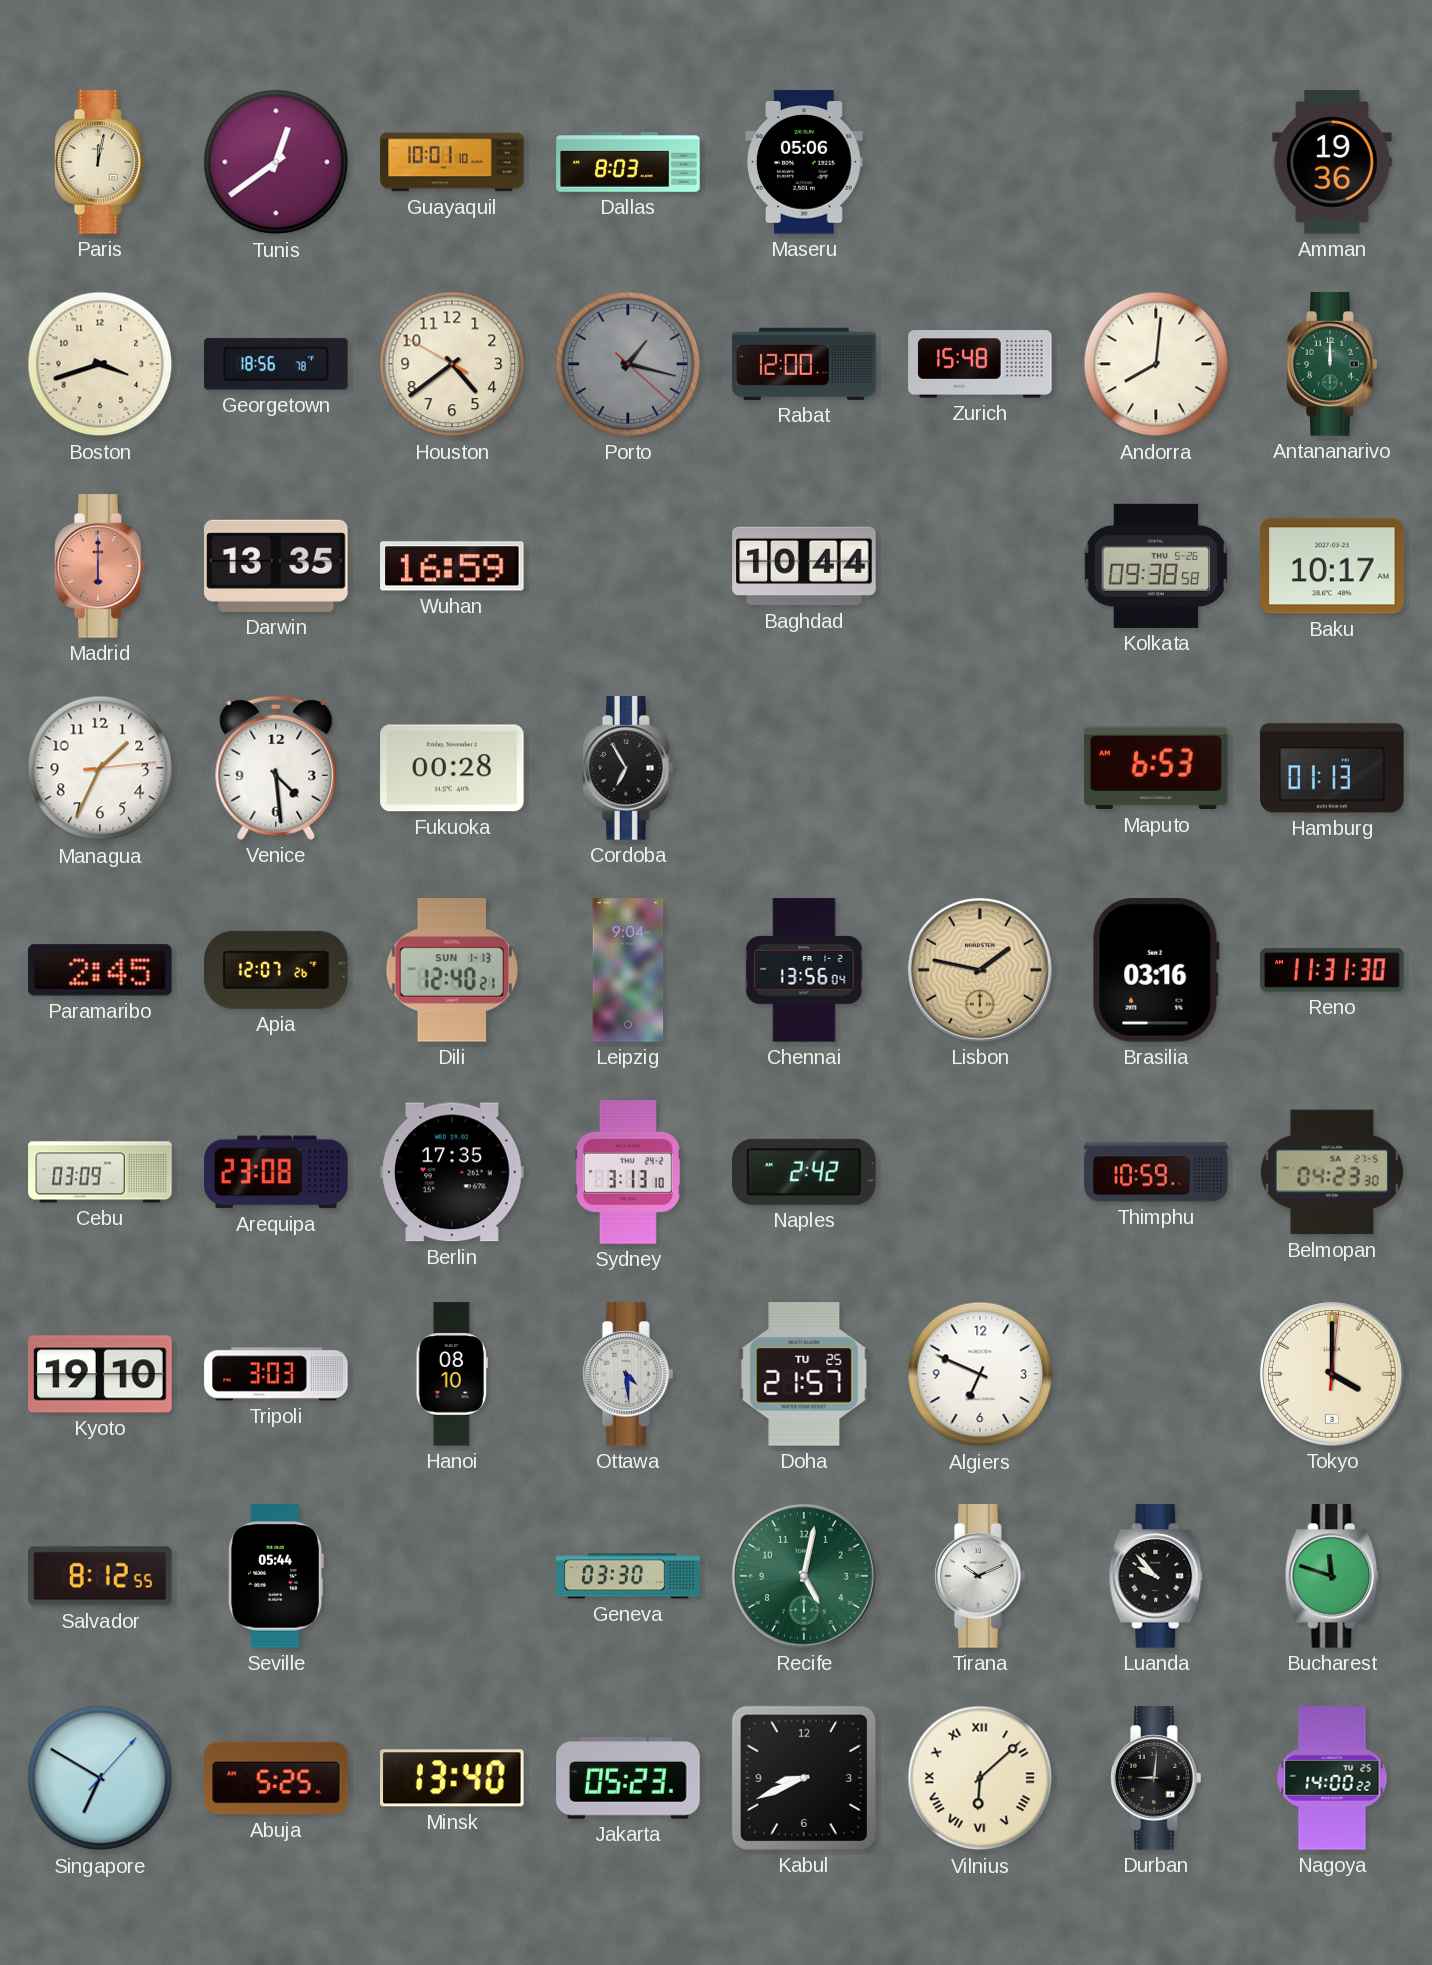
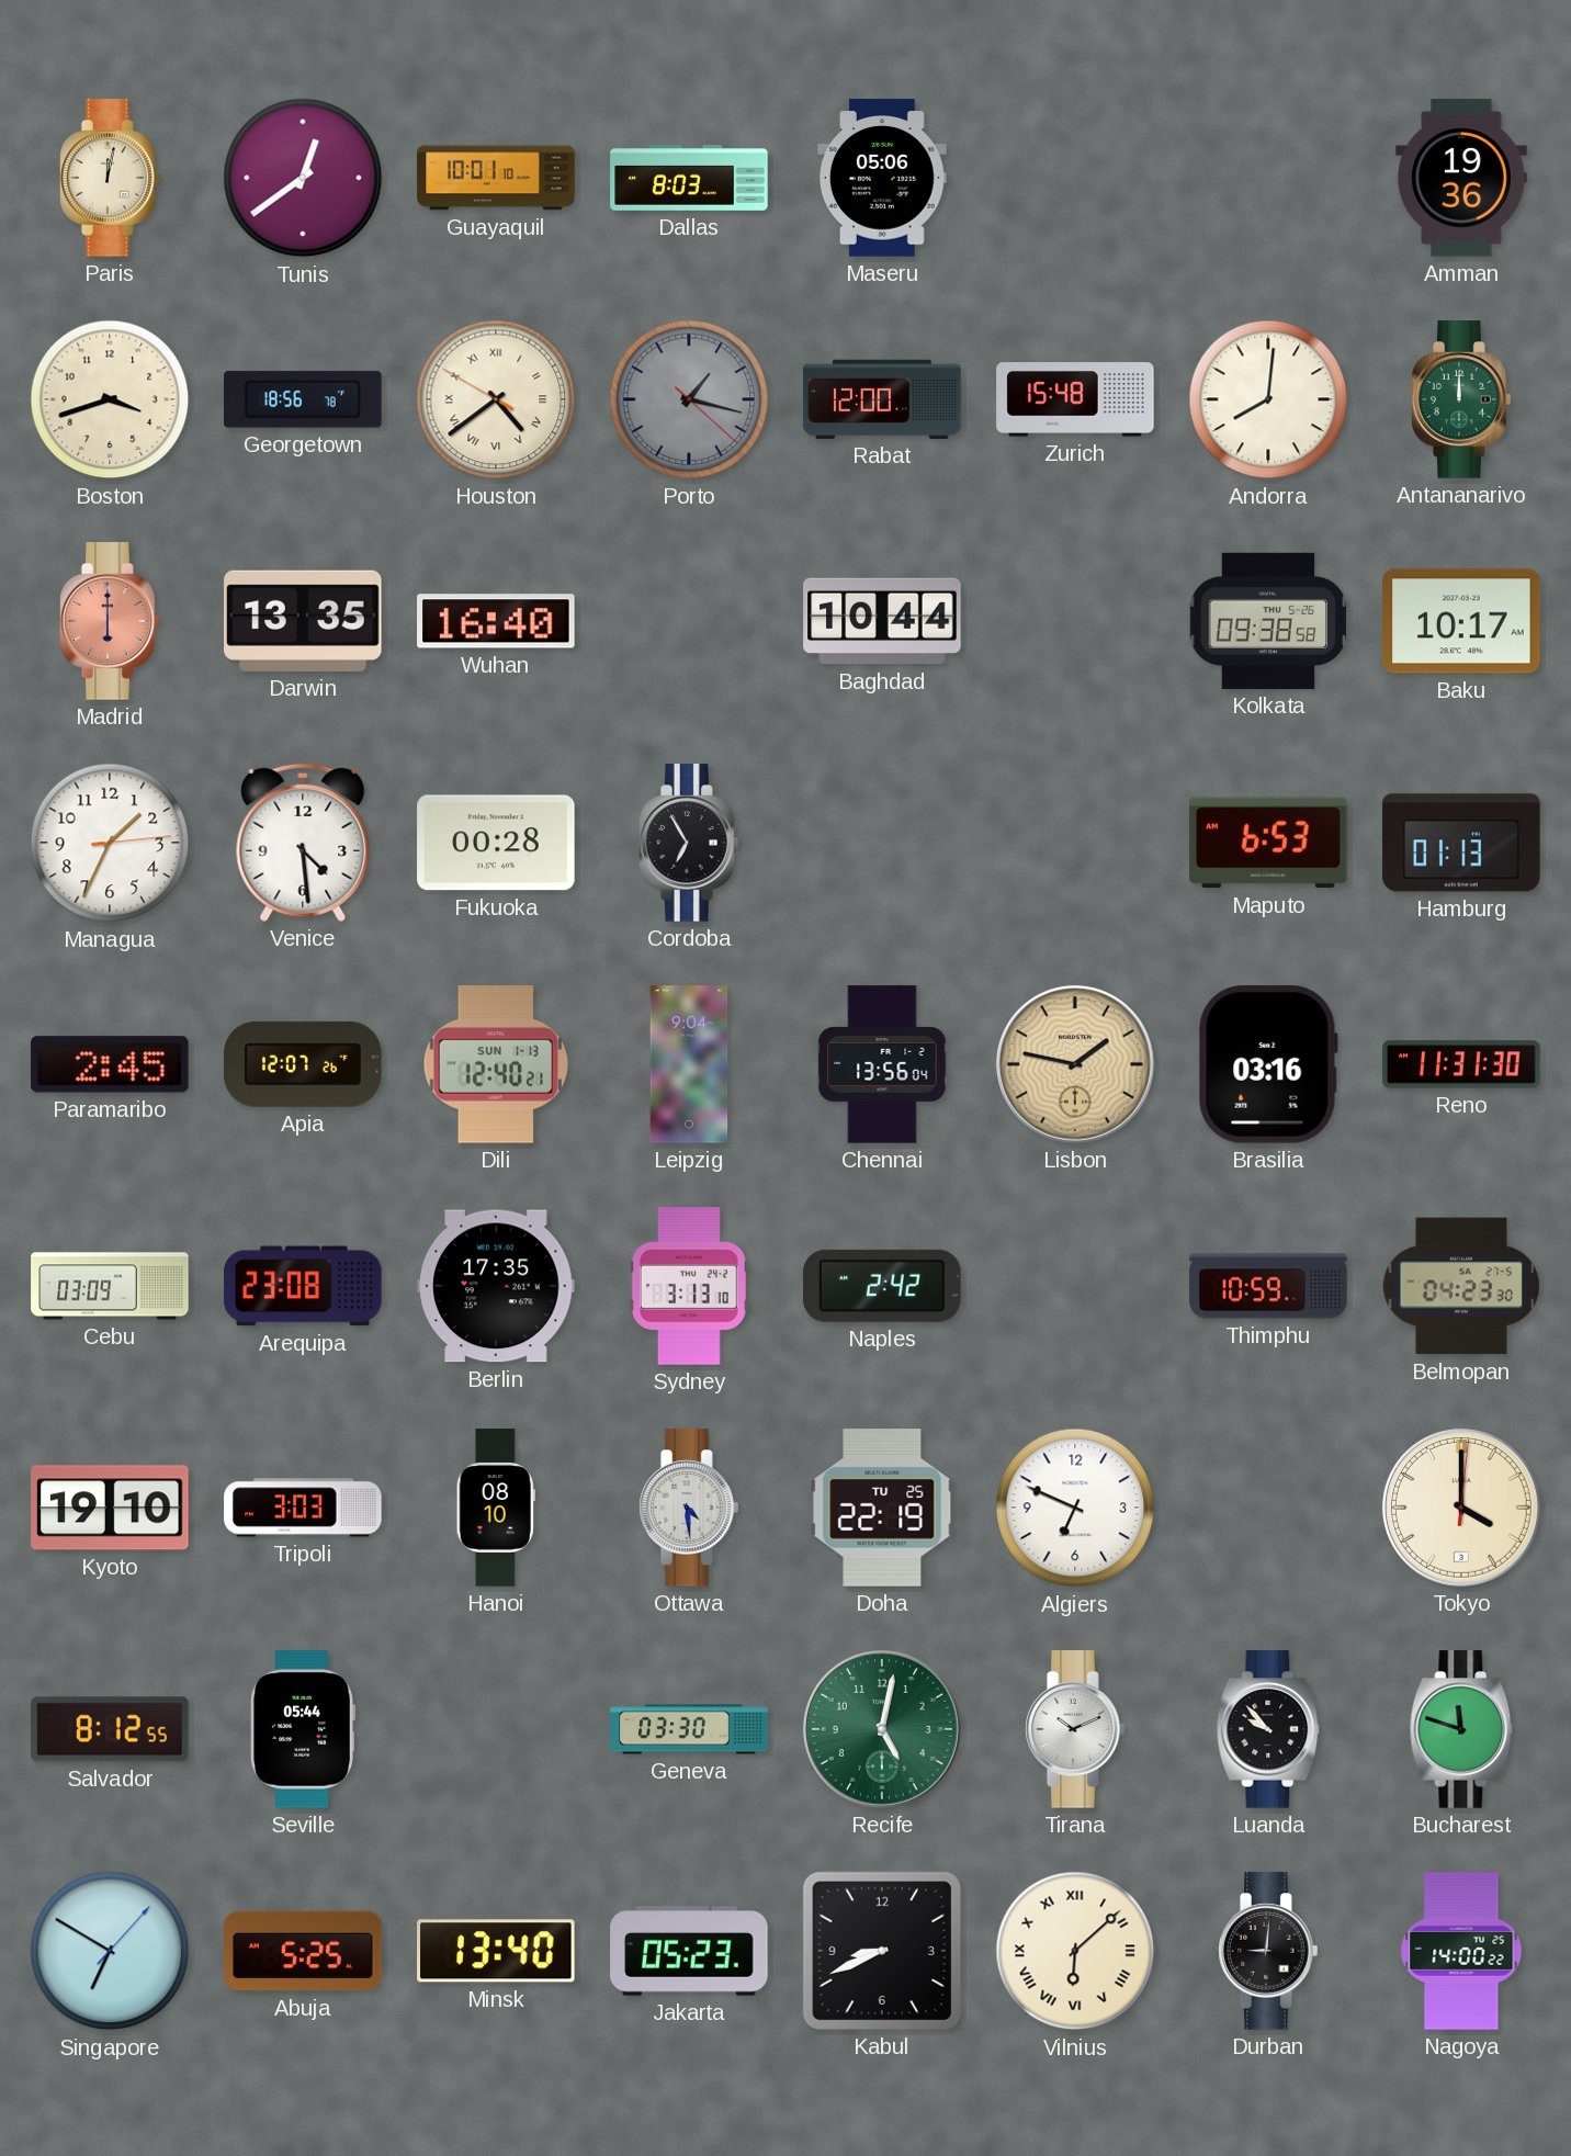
Houston numerals: Arabic -> Roman
Wuhan: 16:59 -> 16:40
Doha: 21:57 -> 22:19
